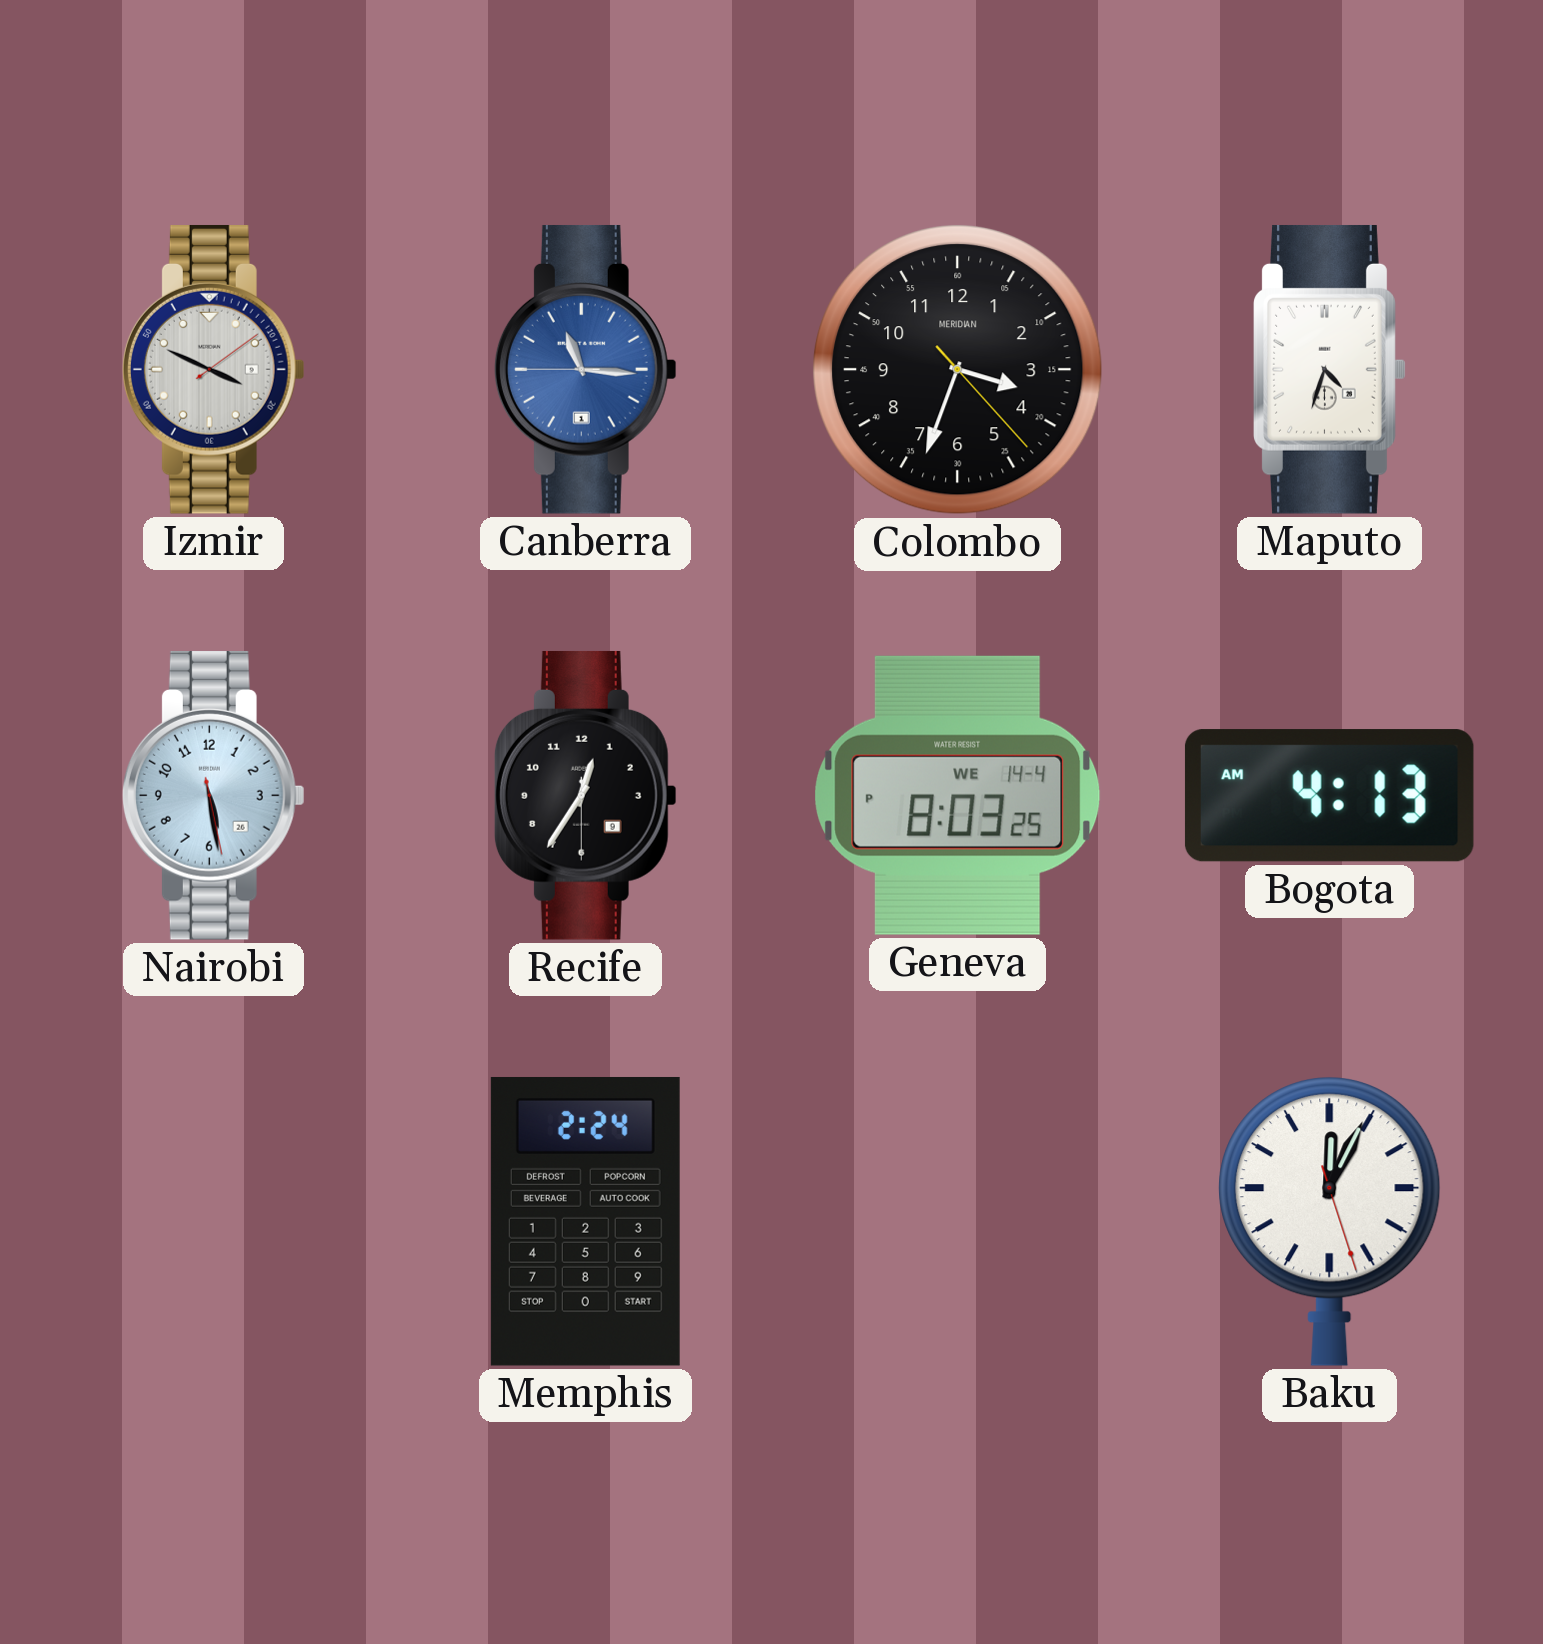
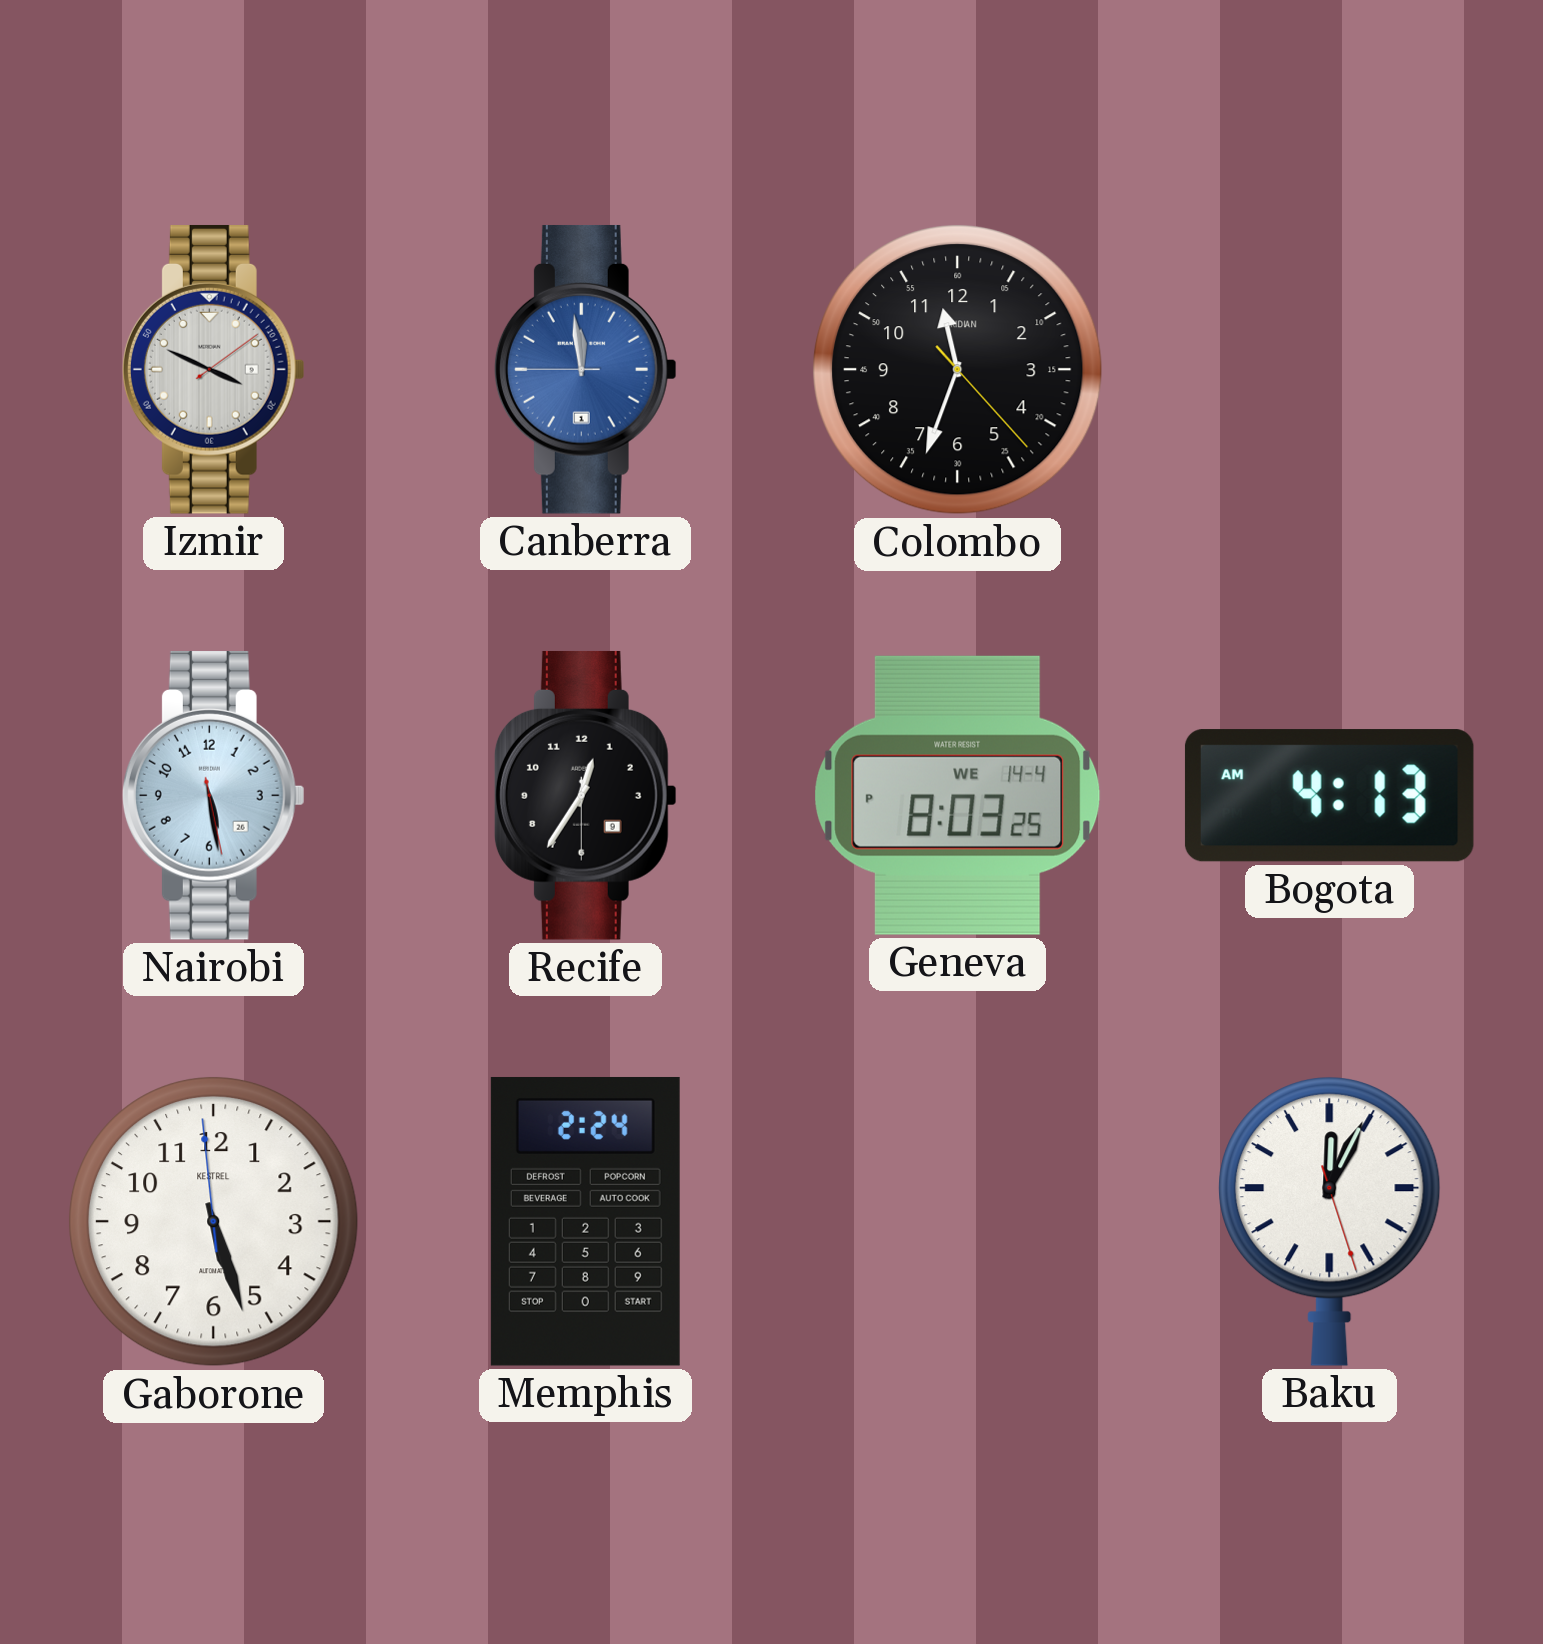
Canberra: 11:15 -> 11:58
Colombo: 3:33 -> 11:33
Maputo: 4:33 -> none
Gaborone: none -> 5:26
